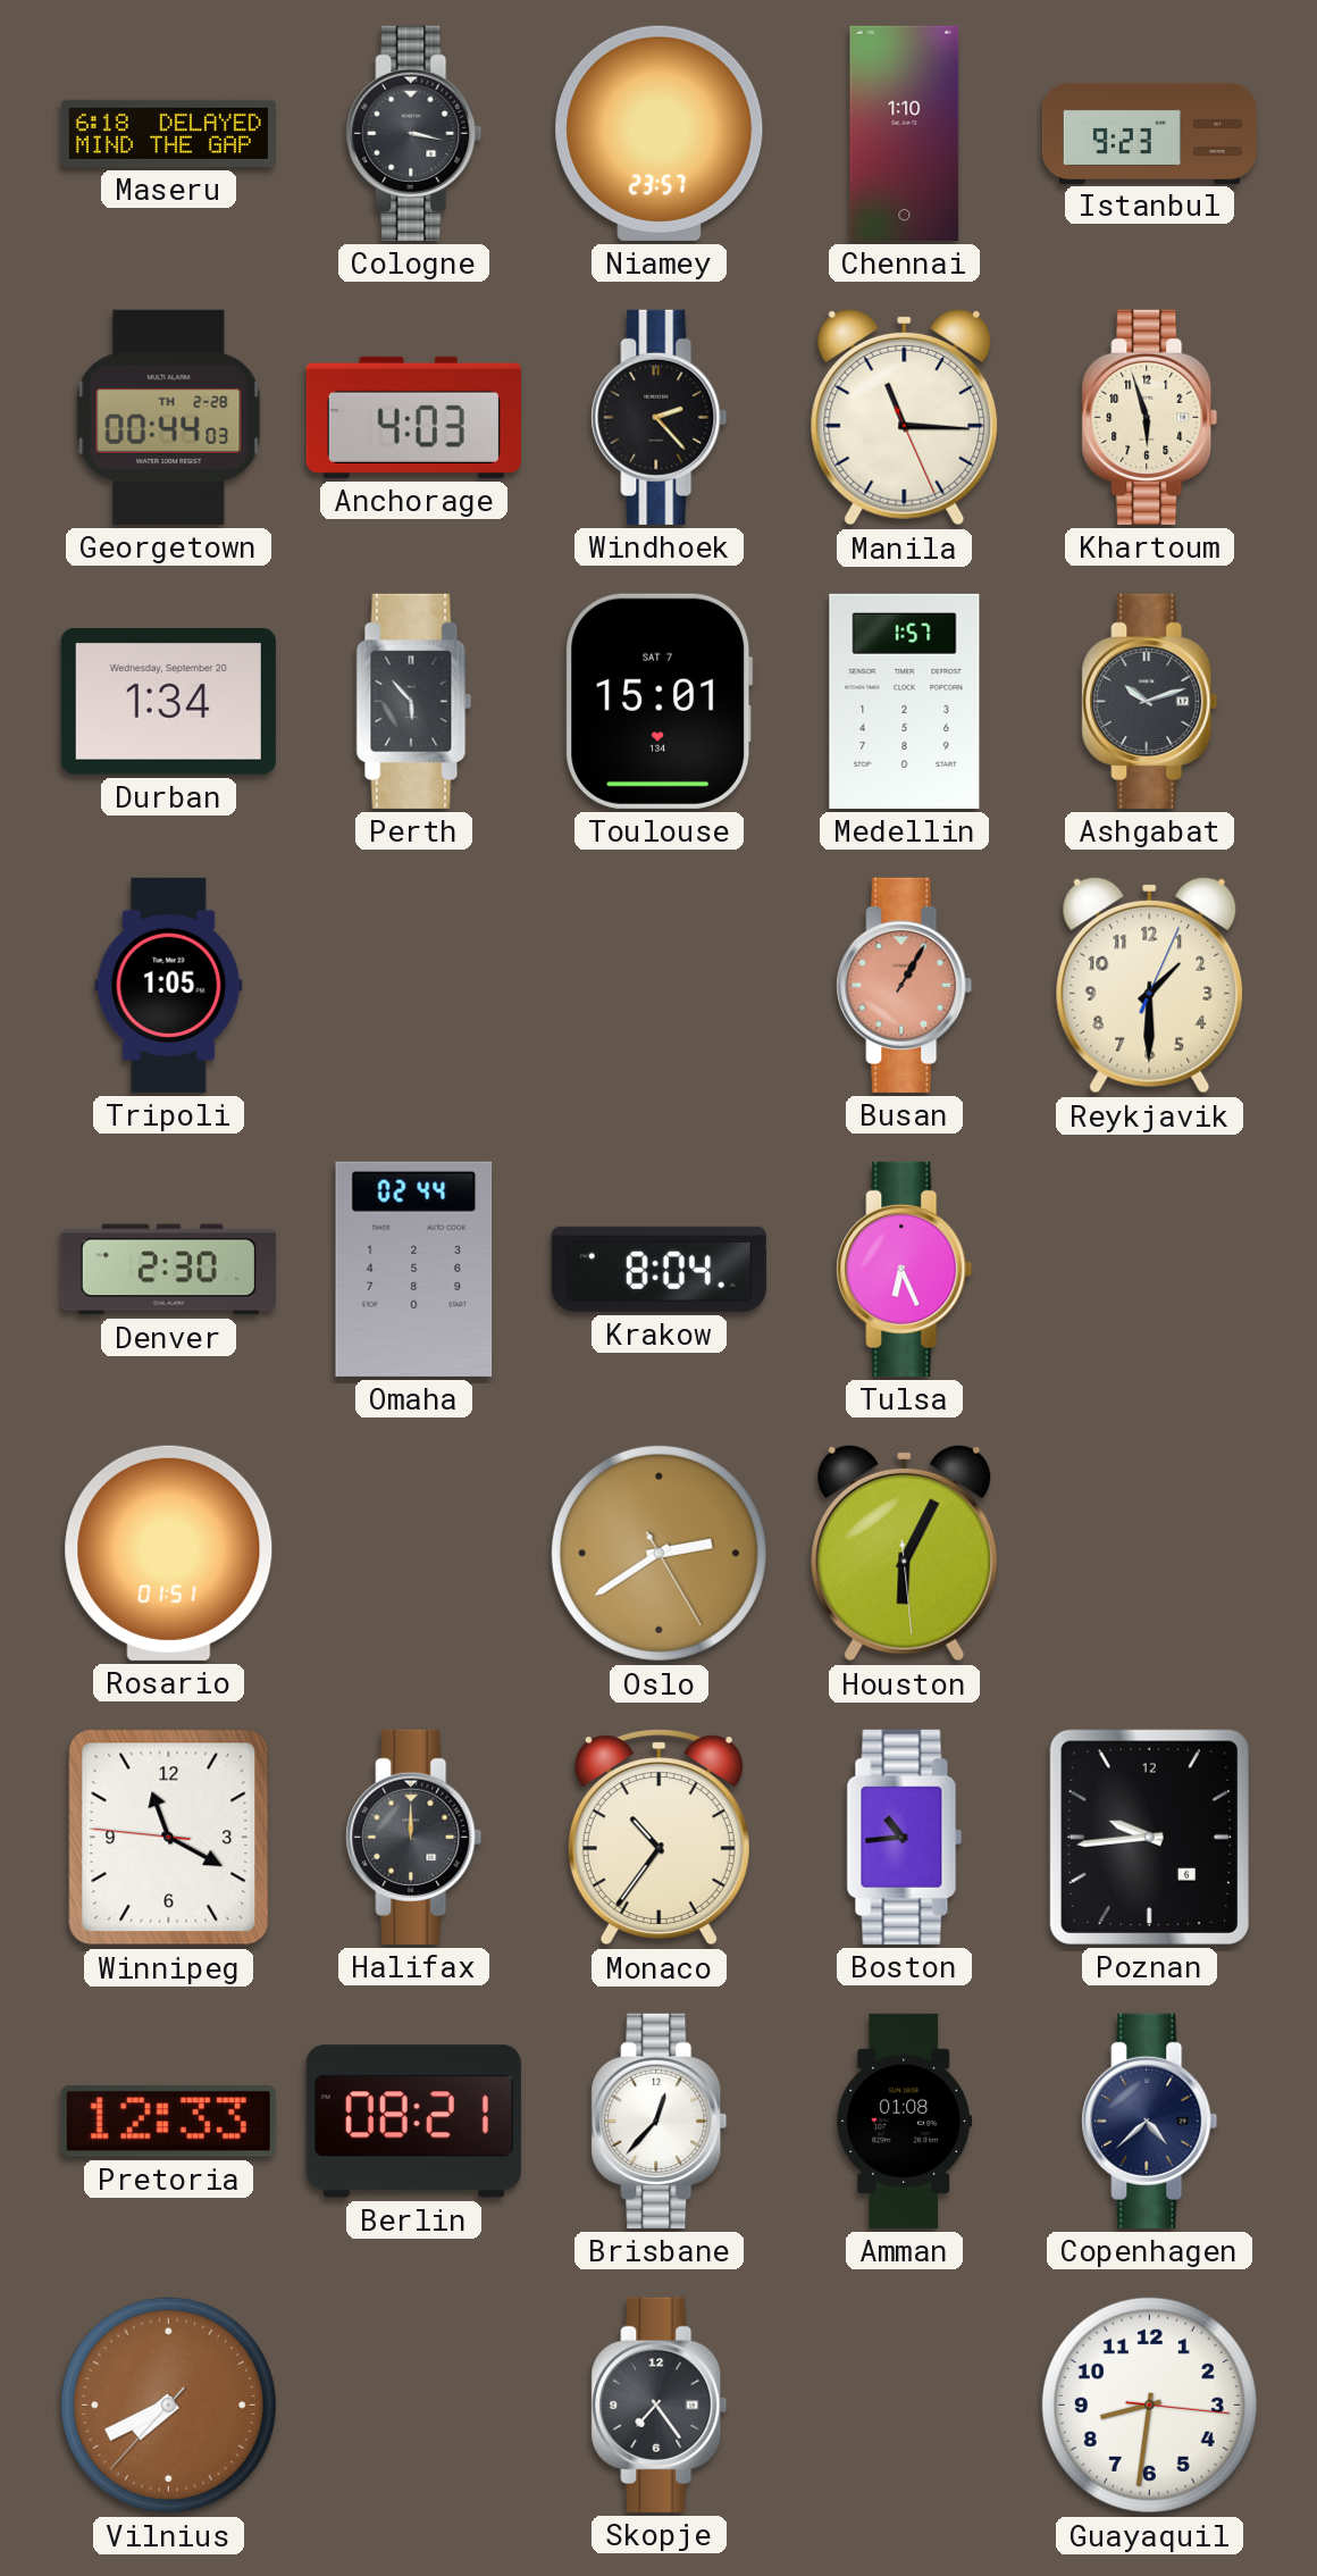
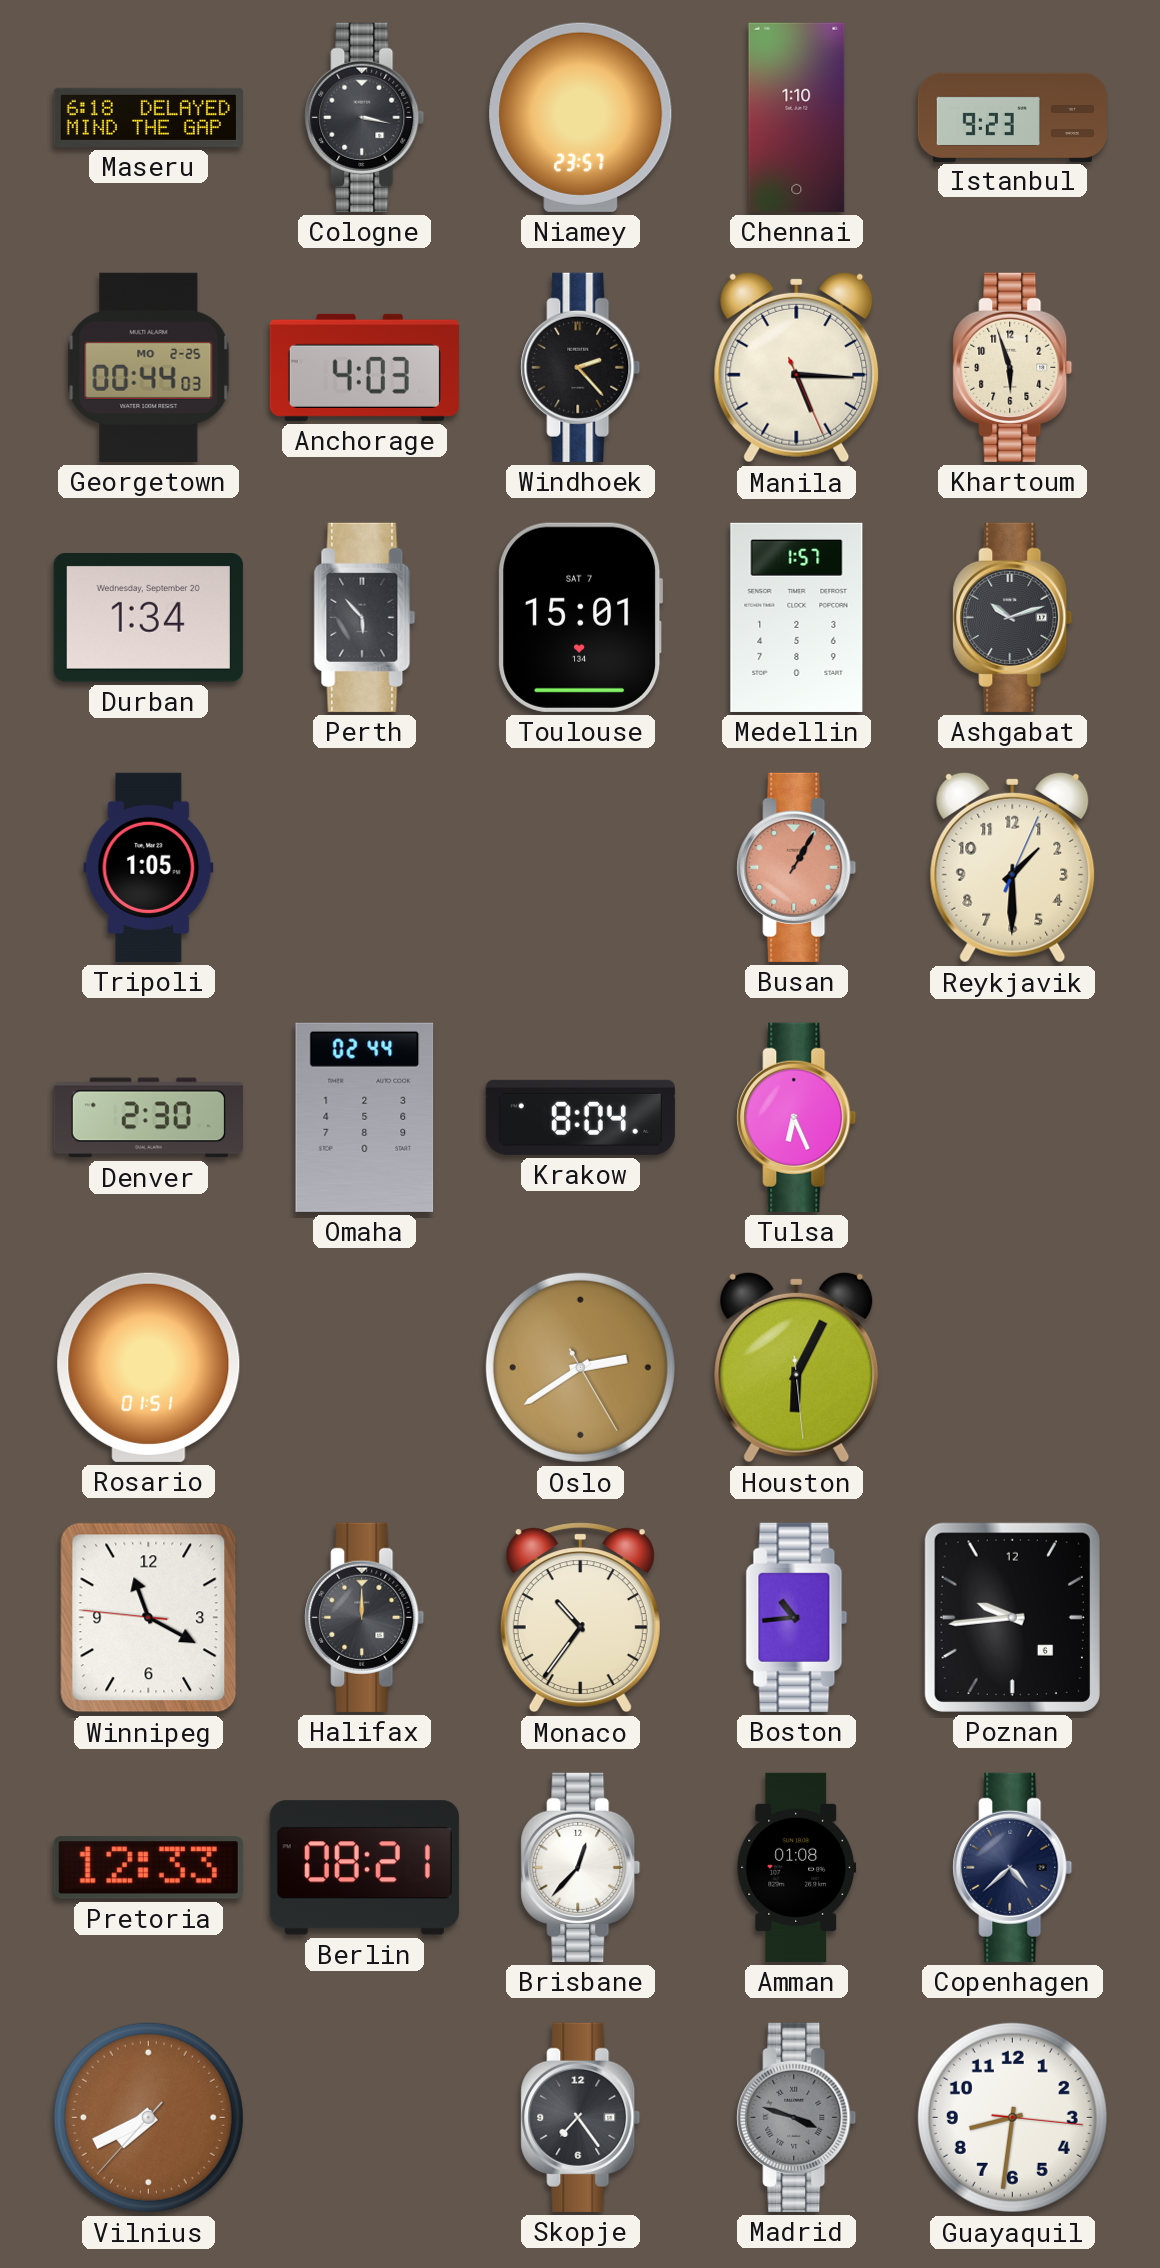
Georgetown date: TH 2-28 -> MO 2-25
Manila: 11:15 -> 5:15
Madrid: none -> 3:48
